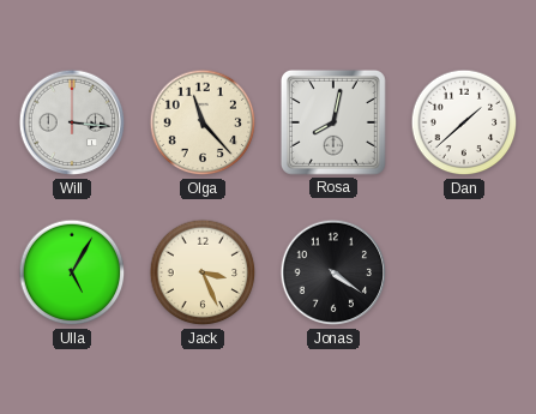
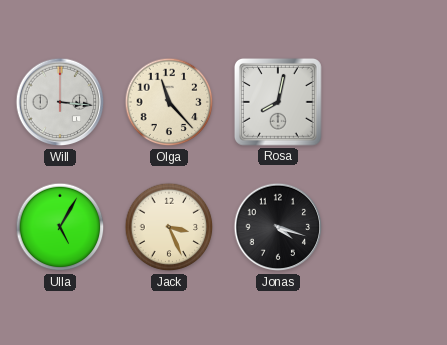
Dan: 1:38 -> none
Jonas: 4:21 -> 4:18
